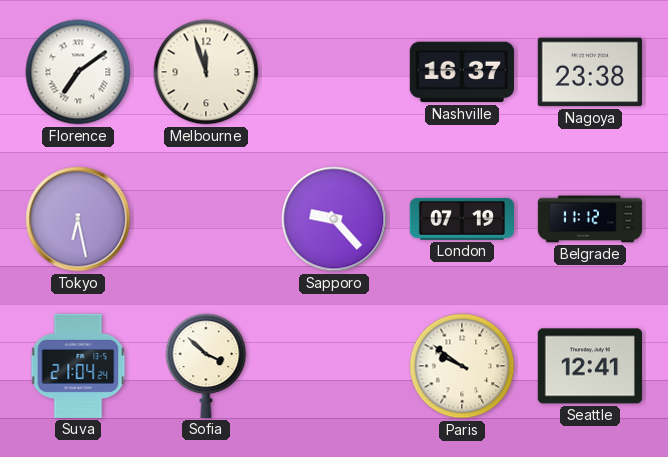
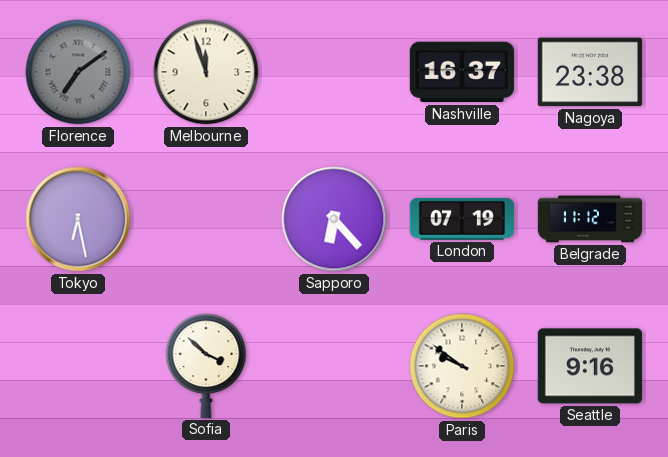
Florence dial: white -> grey
Sapporo: 9:23 -> 6:23
Suva: 21:04 -> none
Seattle: 12:41 -> 9:16
